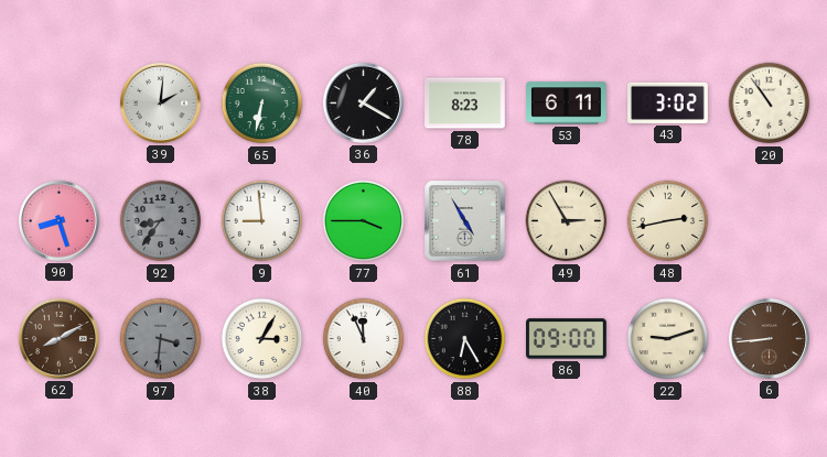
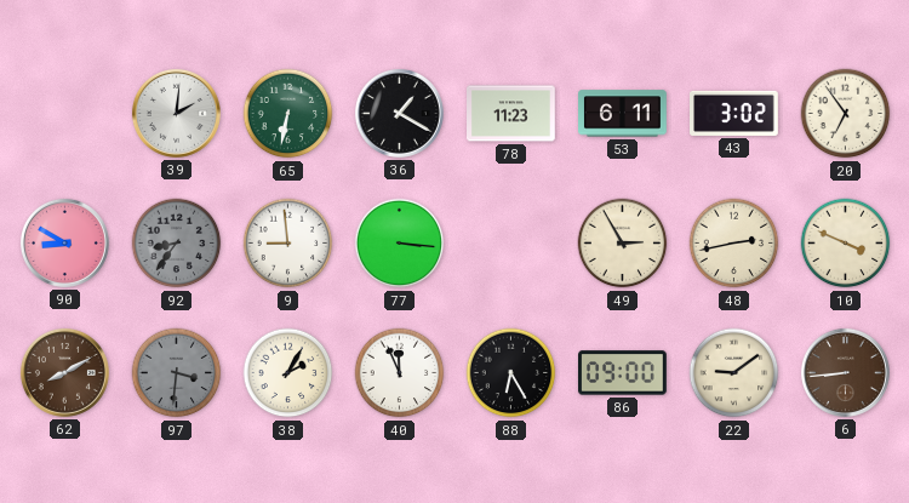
78: 8:23 -> 11:23
20: 10:54 -> 6:54
90: 8:27 -> 8:50
77: 3:45 -> 3:16
61: 4:55 -> none
10: none -> 3:49
38: 3:05 -> 2:05
22: 9:12 -> 9:09
